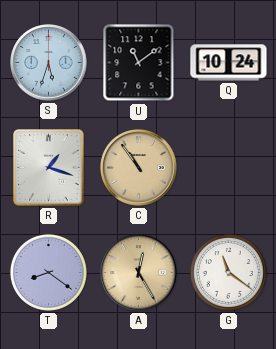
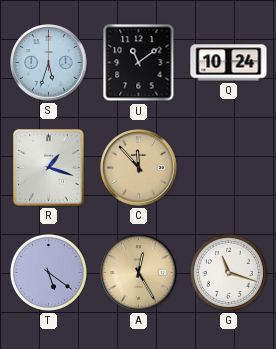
C: 10:54 -> 11:53
T: 8:21 -> 5:21
G: 11:21 -> 11:18
